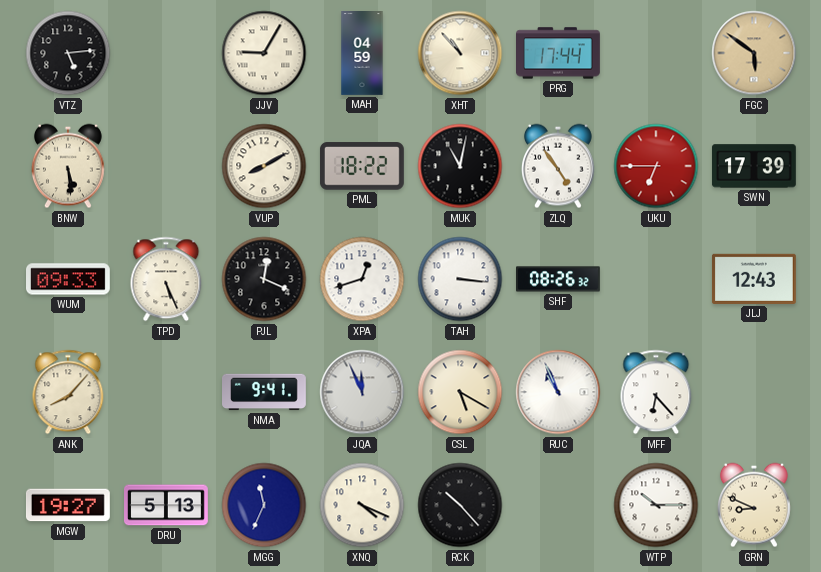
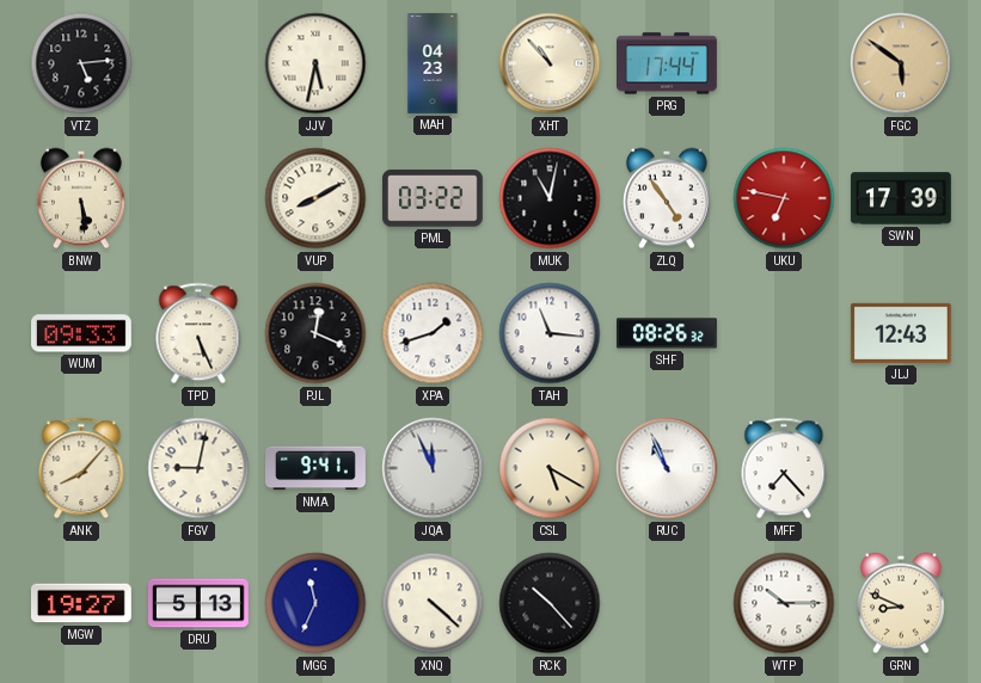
JJV: 9:05 -> 5:32
MAH: 04:59 -> 04:23
PML: 18:22 -> 03:22
UKU: 6:45 -> 6:47
XPA: 12:42 -> 1:42
TAH: 3:16 -> 11:16
FGV: none -> 9:02
MFF: 6:23 -> 7:23
XNQ: 4:19 -> 4:22
